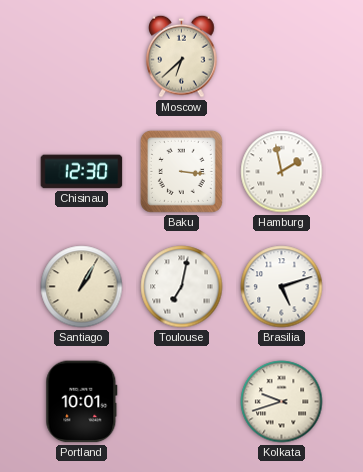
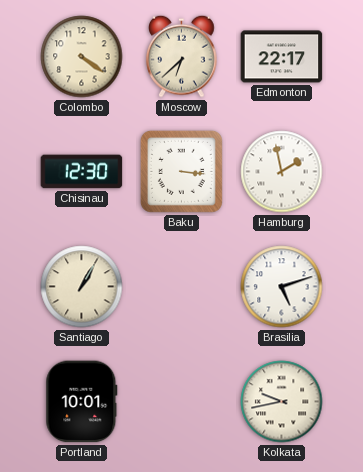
Colombo: none -> 4:21
Edmonton: none -> 22:17
Toulouse: 7:02 -> none
Kolkata: 9:42 -> 9:43
